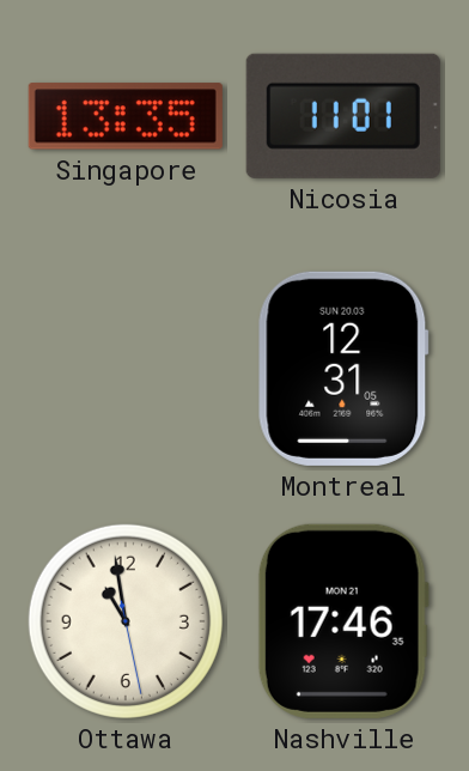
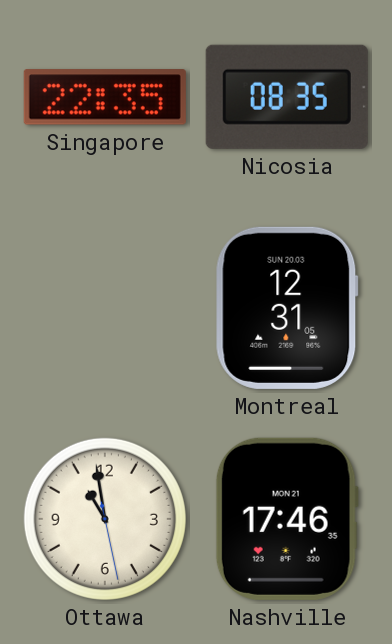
Singapore: 13:35 -> 22:35
Nicosia: 11:01 -> 08:35
